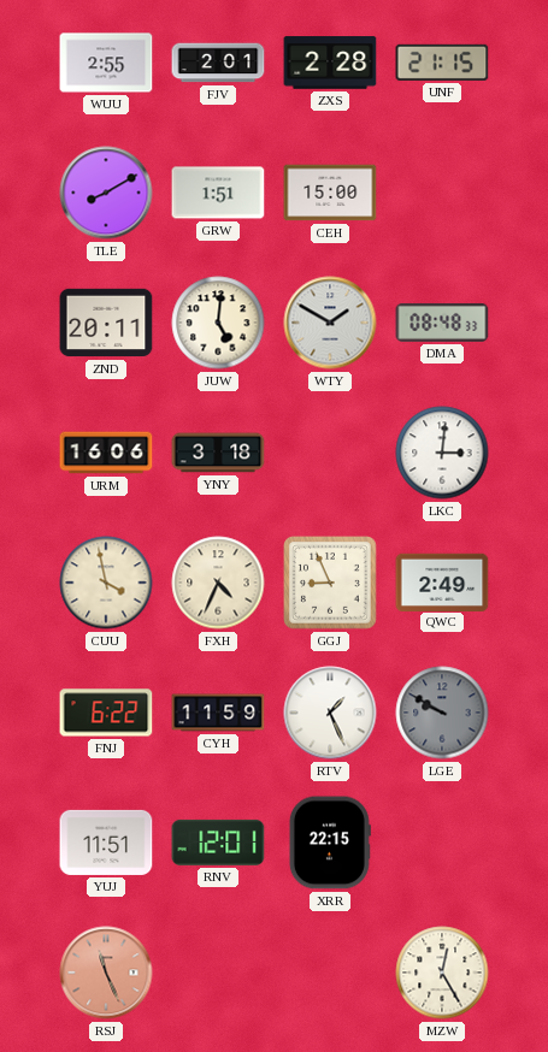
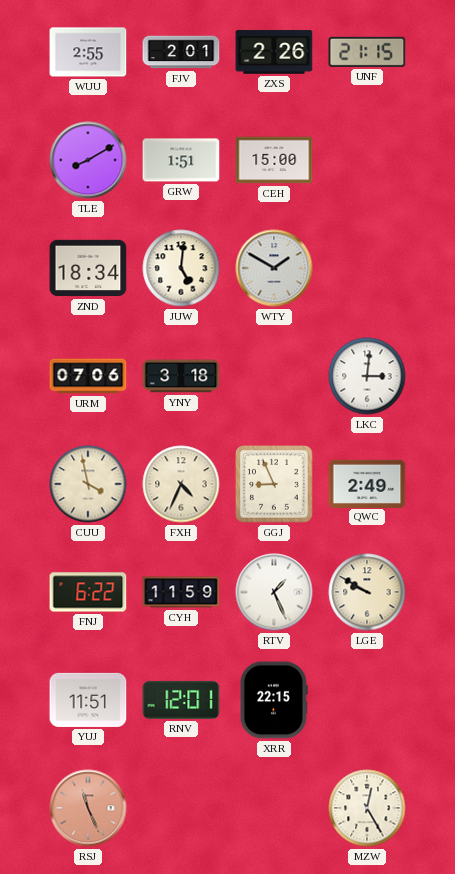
ZXS: 2:28 -> 2:26
ZND: 20:11 -> 18:34
DMA: 08:48 -> none
URM: 16:06 -> 07:06
LGE dial: grey -> cream
